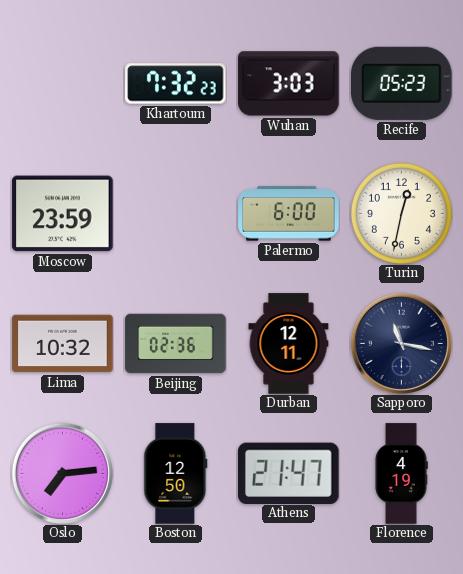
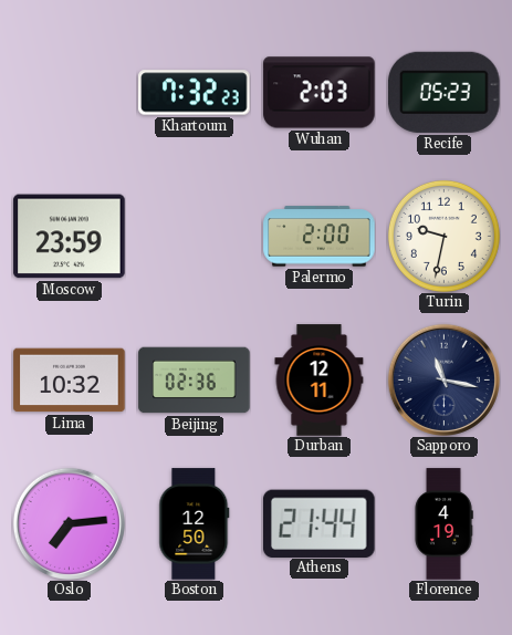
Wuhan: 3:03 -> 2:03
Palermo: 6:00 -> 2:00
Turin: 12:32 -> 9:32
Athens: 21:47 -> 21:44
